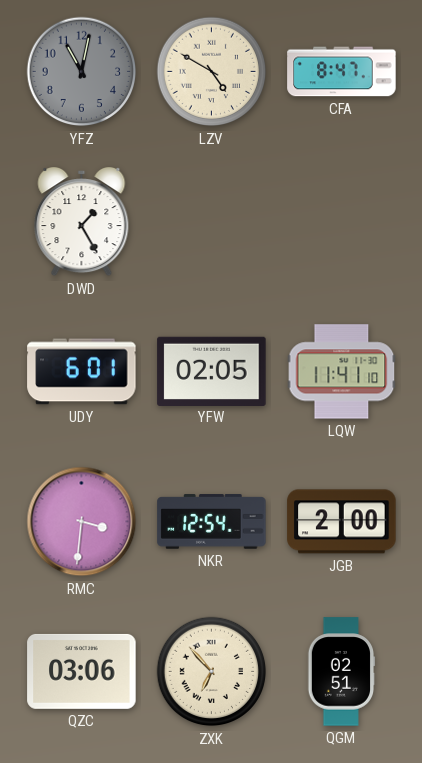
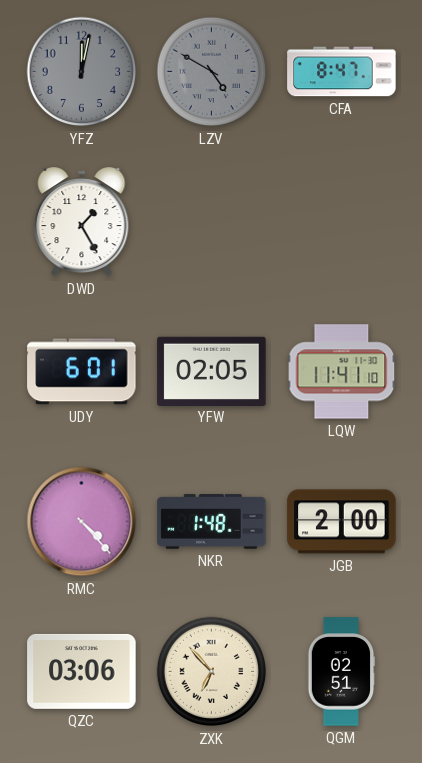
YFZ: 11:02 -> 12:02
LZV dial: cream -> grey
RMC: 3:31 -> 4:23
NKR: 12:54 -> 1:48
